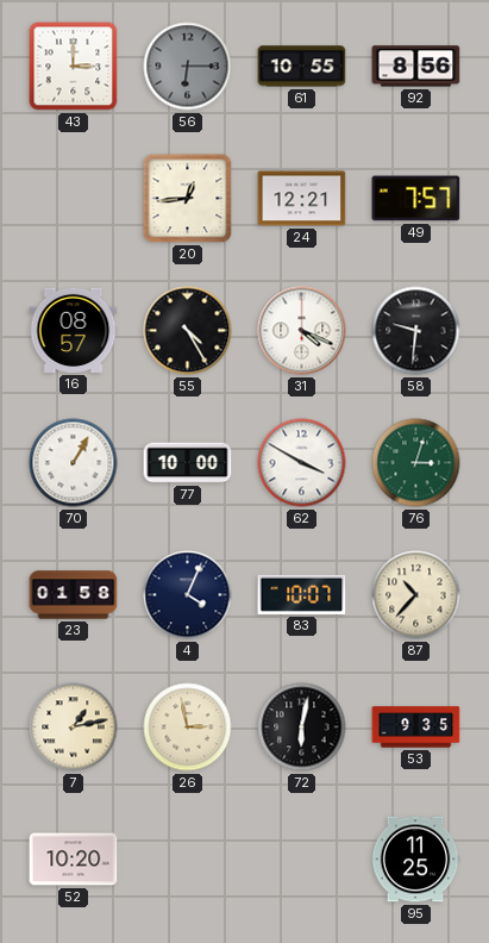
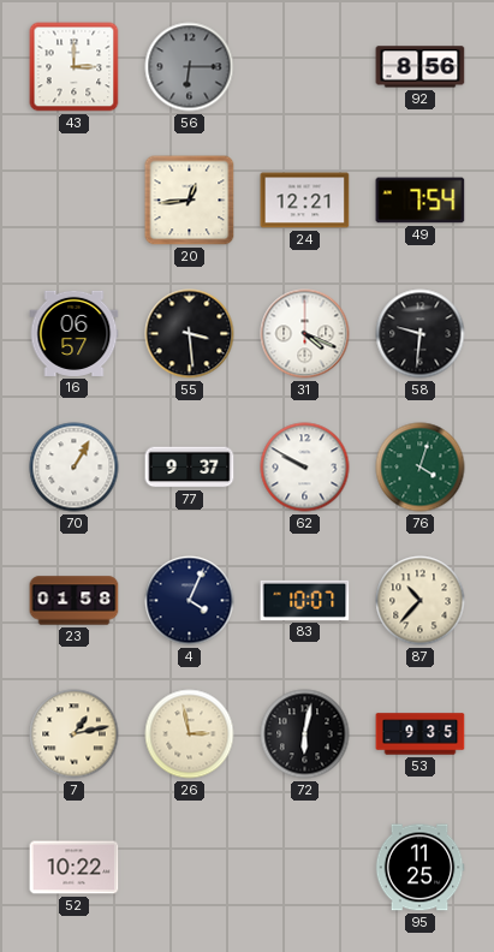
61: 10:55 -> none
49: 7:57 -> 7:54
16: 08:57 -> 06:57
55: 4:25 -> 3:29
77: 10:00 -> 9:37
62: 3:50 -> 9:50
76: 3:03 -> 4:03
52: 10:20 -> 10:22
